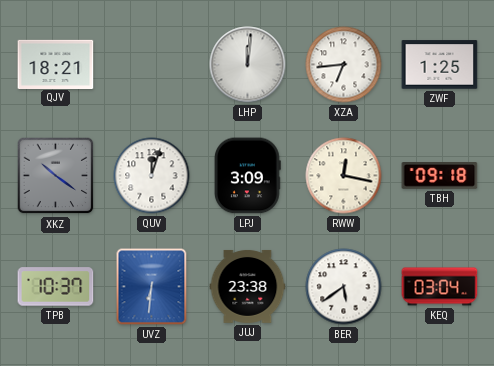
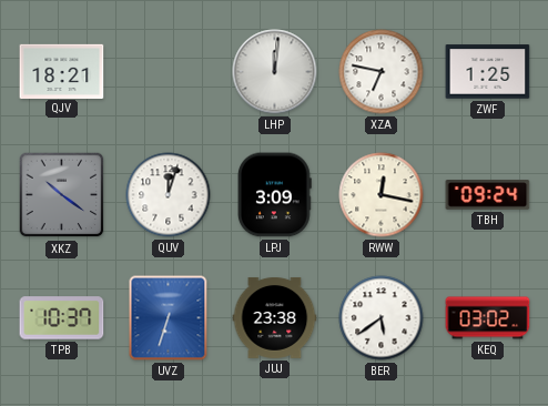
XZA: 6:44 -> 6:47
TBH: 09:18 -> 09:24
UVZ: 6:31 -> 6:33
KEQ: 03:04 -> 03:02
